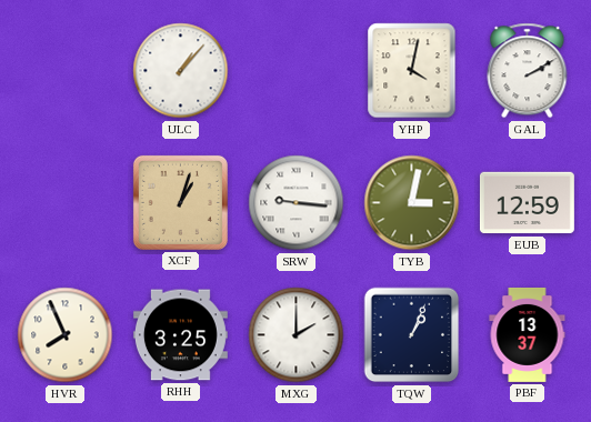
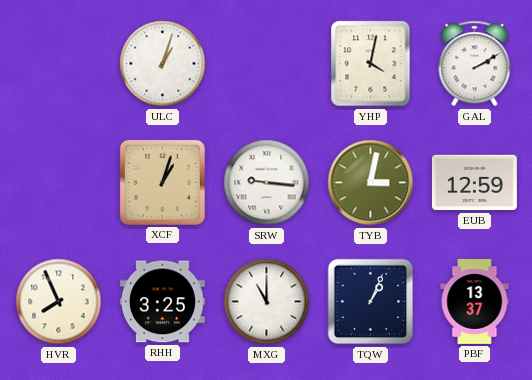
ULC: 1:07 -> 1:03
MXG: 2:00 -> 11:00
